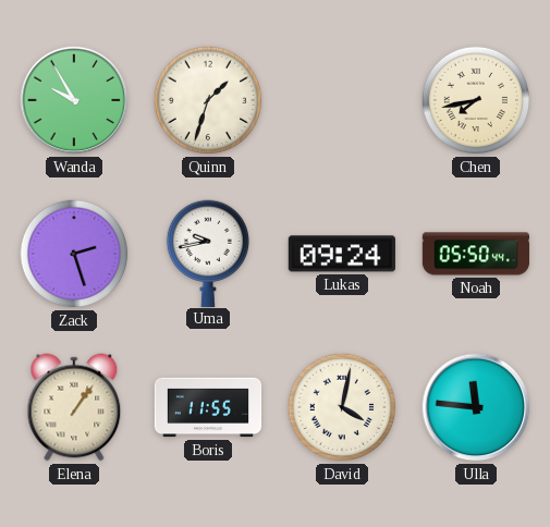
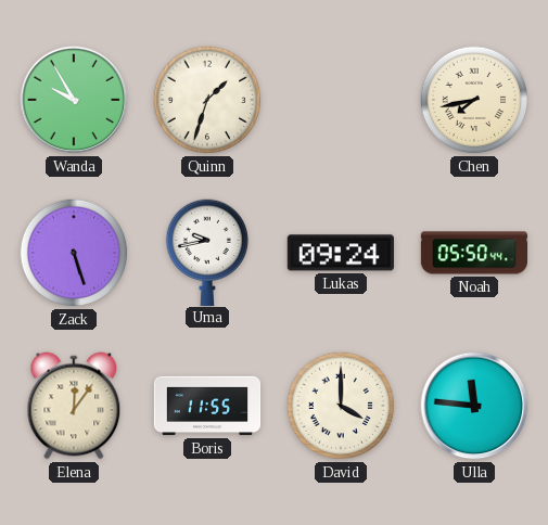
Zack: 2:27 -> 5:27
Elena: 1:06 -> 12:06
David: 4:02 -> 4:00
